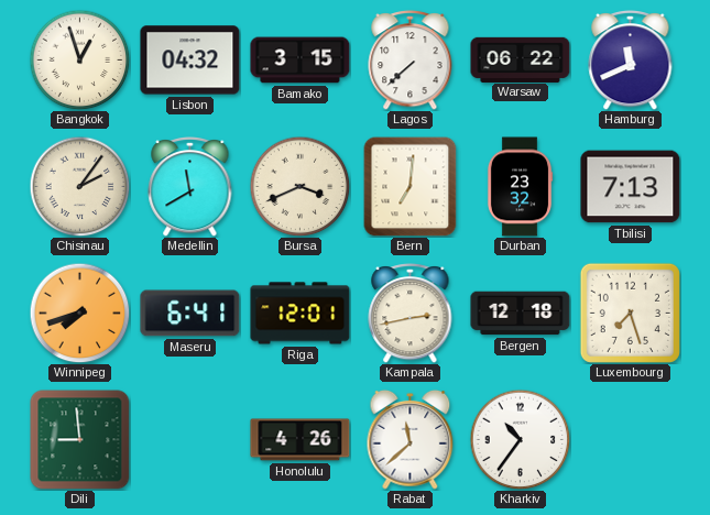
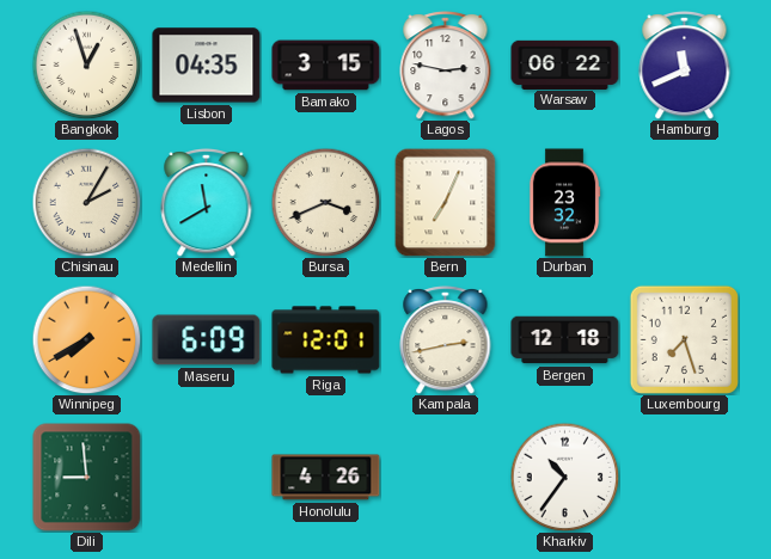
Lisbon: 04:32 -> 04:35
Lagos: 7:38 -> 2:47
Chisinau: 2:06 -> 2:05
Bern: 7:01 -> 7:04
Tbilisi: 7:13 -> none
Winnipeg: 7:42 -> 7:40
Maseru: 6:41 -> 6:09
Rabat: 11:38 -> none
